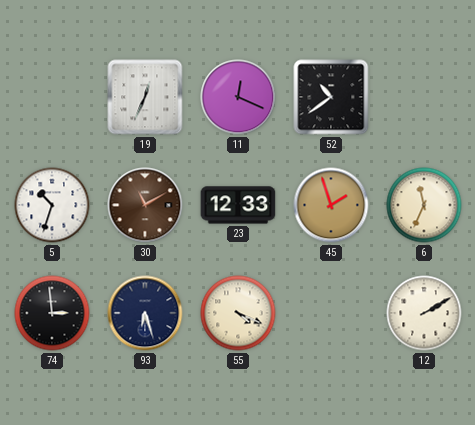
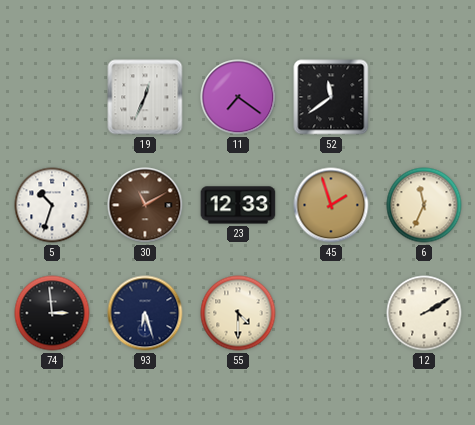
11: 12:19 -> 7:21
52: 10:39 -> 11:39
55: 4:19 -> 4:30
